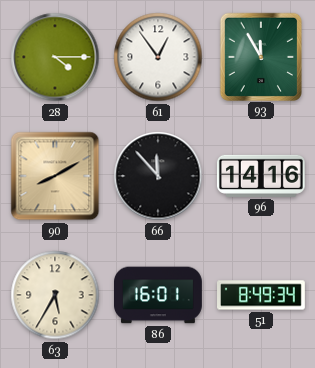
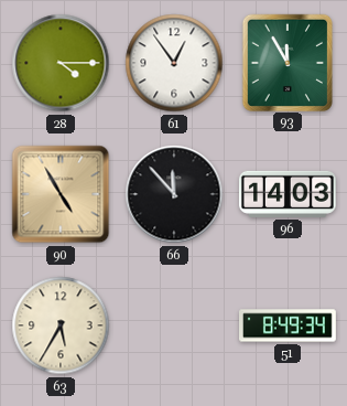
90: 8:10 -> 4:55
96: 14:16 -> 14:03
86: 16:01 -> none
